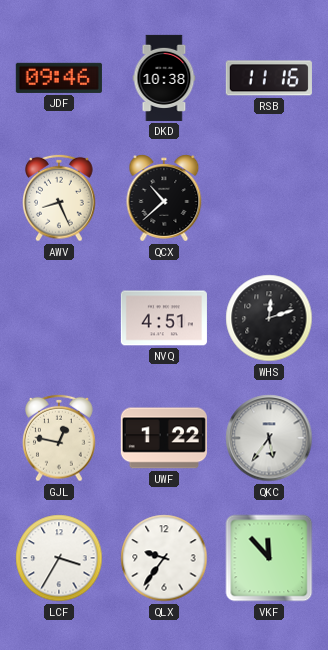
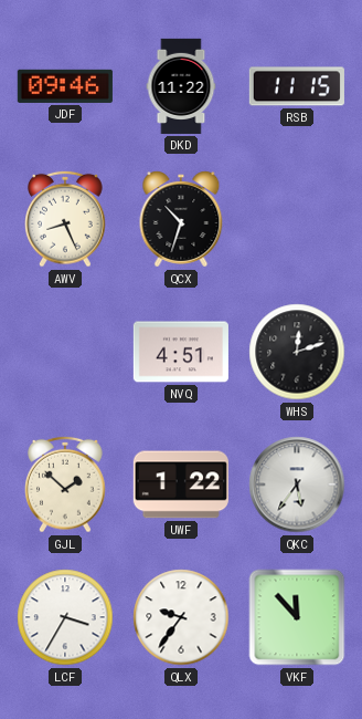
DKD: 10:38 -> 11:22
RSB: 11:16 -> 11:15
QCX: 10:38 -> 10:33
GJL: 12:47 -> 1:52
